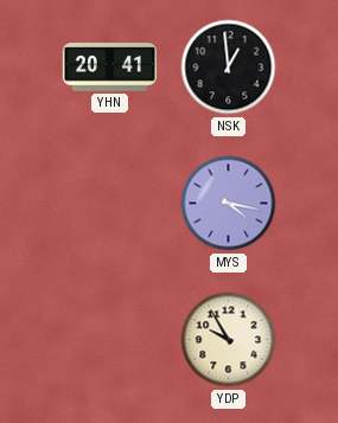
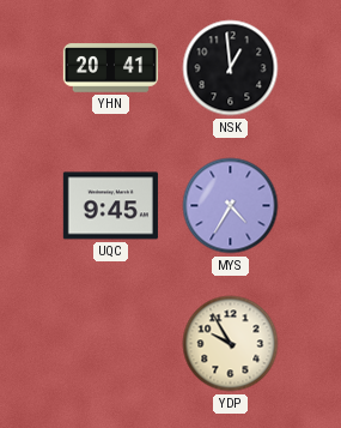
UQC: none -> 9:45
MYS: 4:17 -> 4:35
